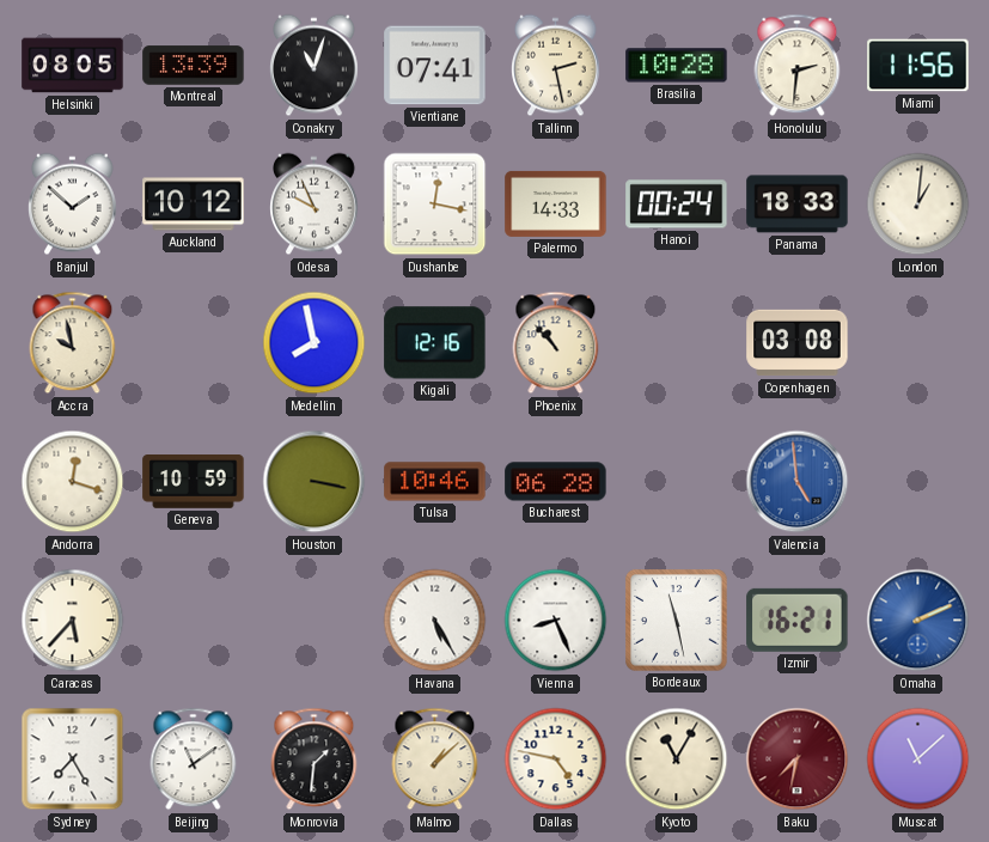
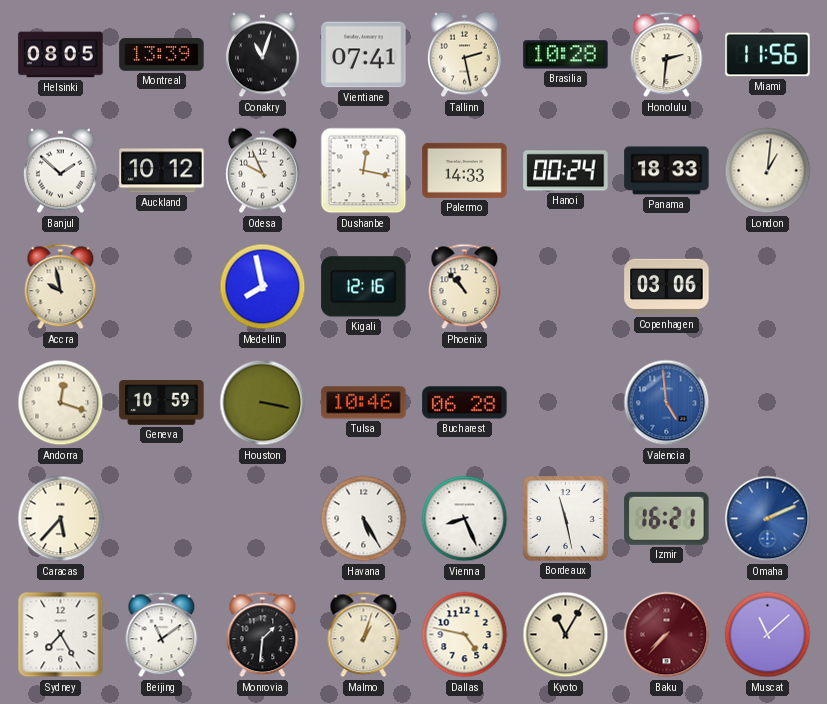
Copenhagen: 03:08 -> 03:06
Malmo: 1:08 -> 1:03
Baku: 7:32 -> 7:37
